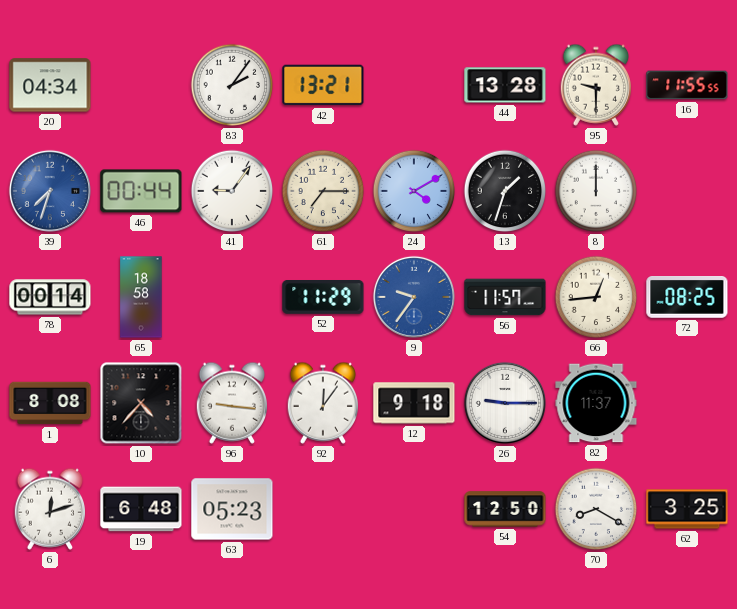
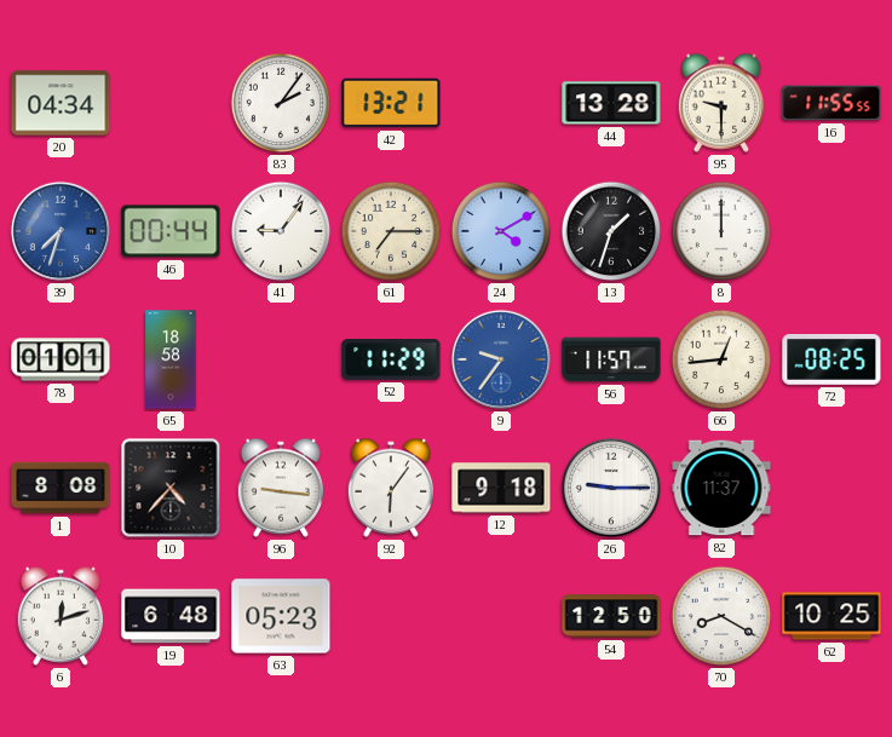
78: 00:14 -> 01:01
92: 12:06 -> 6:06
62: 3:25 -> 10:25
